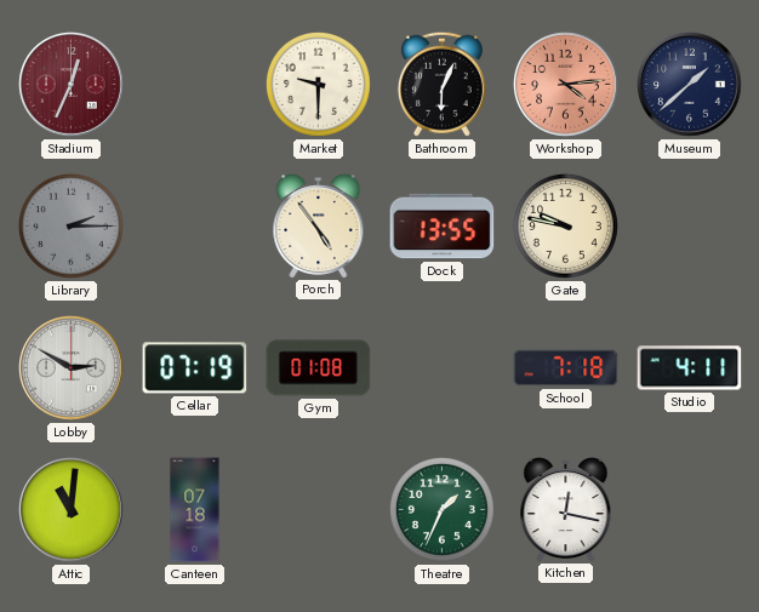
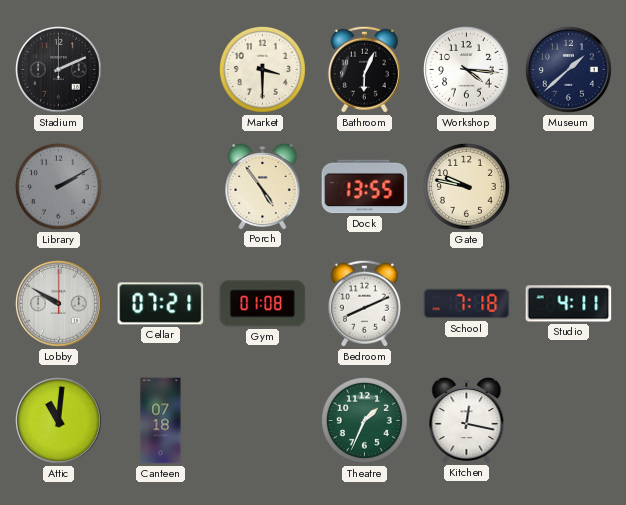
Stadium: 12:34 -> 2:11
Stadium dial: burgundy -> black
Market: 9:30 -> 3:30
Workshop: 4:14 -> 4:16
Workshop dial: salmon -> white
Library: 2:15 -> 2:10
Lobby: 2:50 -> 9:50
Cellar: 07:19 -> 07:21
Bedroom: none -> 8:11
